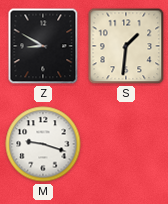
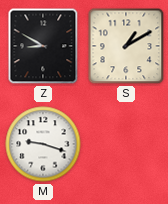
S: 1:31 -> 1:10
